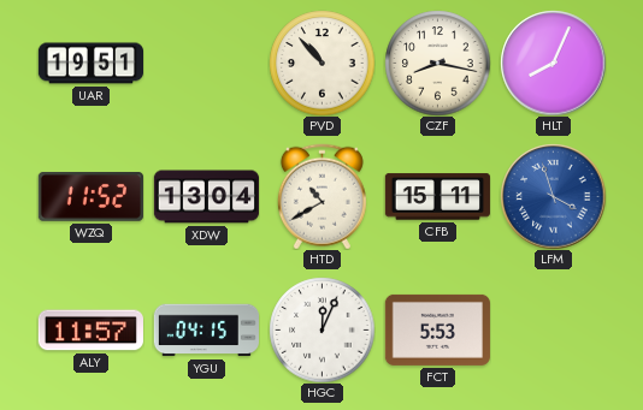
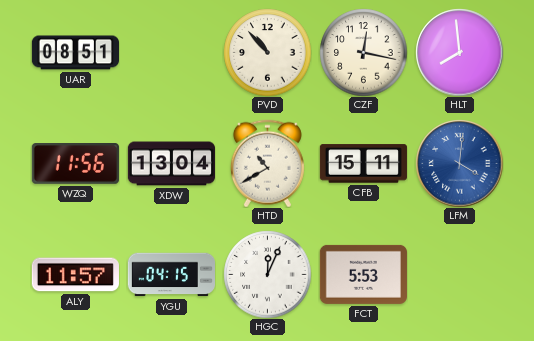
UAR: 19:51 -> 08:51
CZF: 8:17 -> 12:17
HLT: 8:04 -> 7:59
WZQ: 11:52 -> 11:56
LFM: 3:57 -> 4:01
